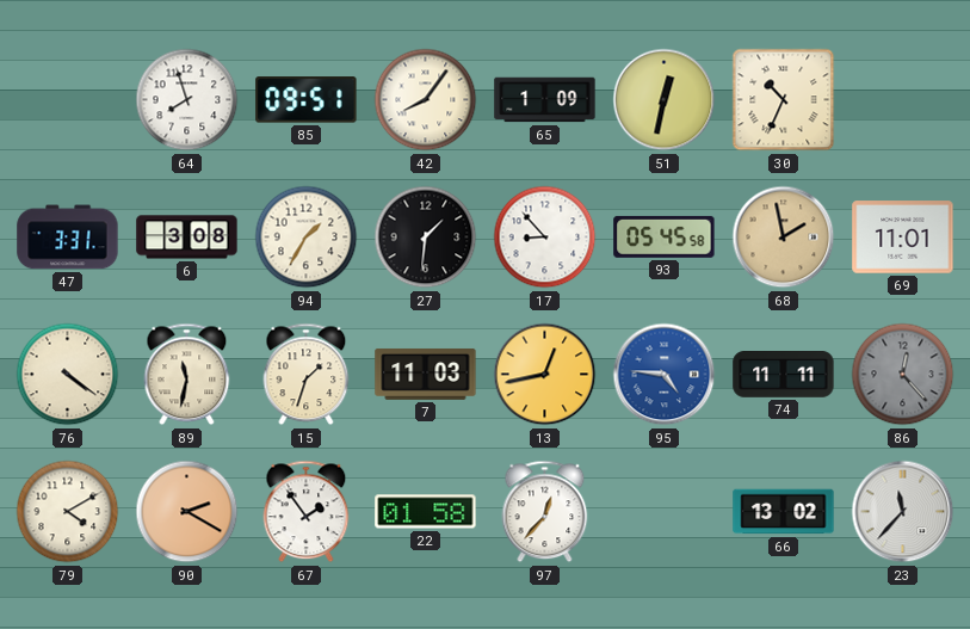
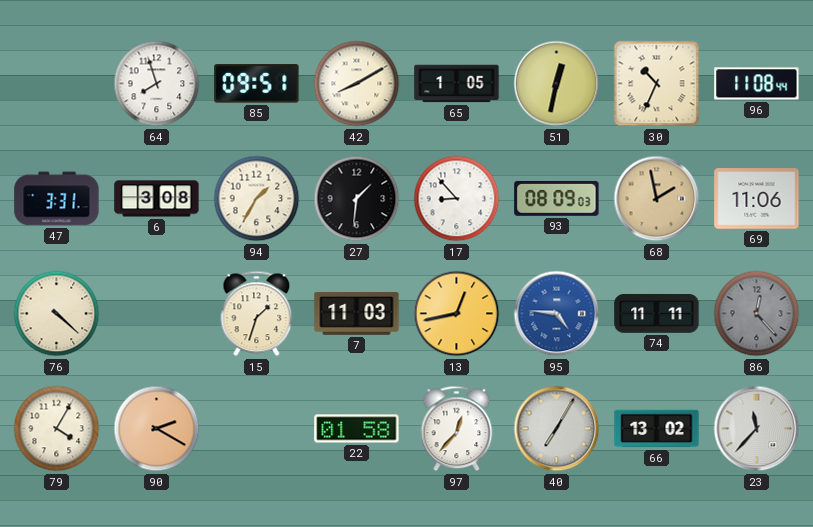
42: 8:06 -> 8:10
65: 1:09 -> 1:05
96: none -> 11:08
93: 05:45 -> 08:09
69: 11:01 -> 11:06
76: 4:21 -> 4:22
89: 11:32 -> none
79: 4:10 -> 4:05
67: 1:54 -> none
40: none -> 7:05
